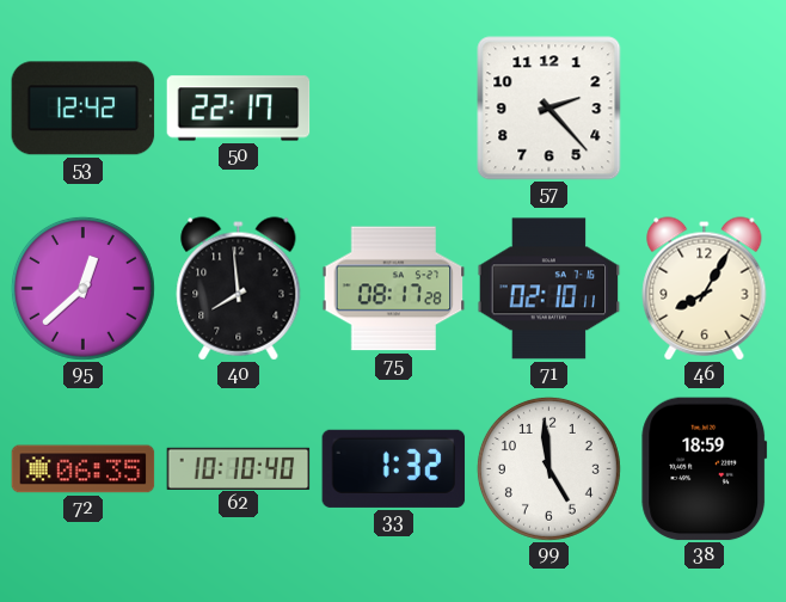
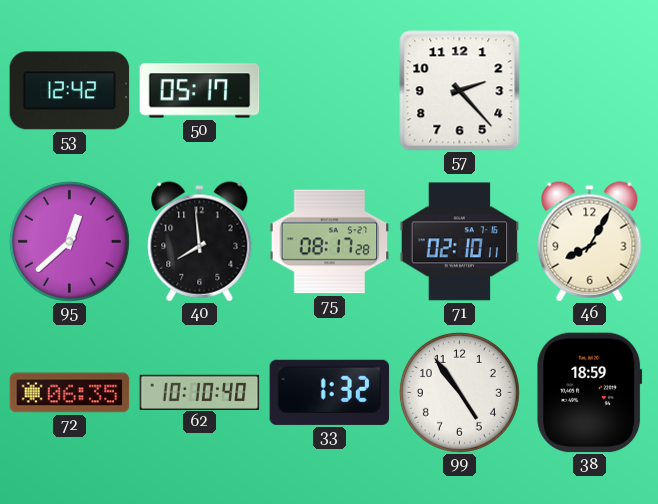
50: 22:17 -> 05:17
99: 4:59 -> 4:54
